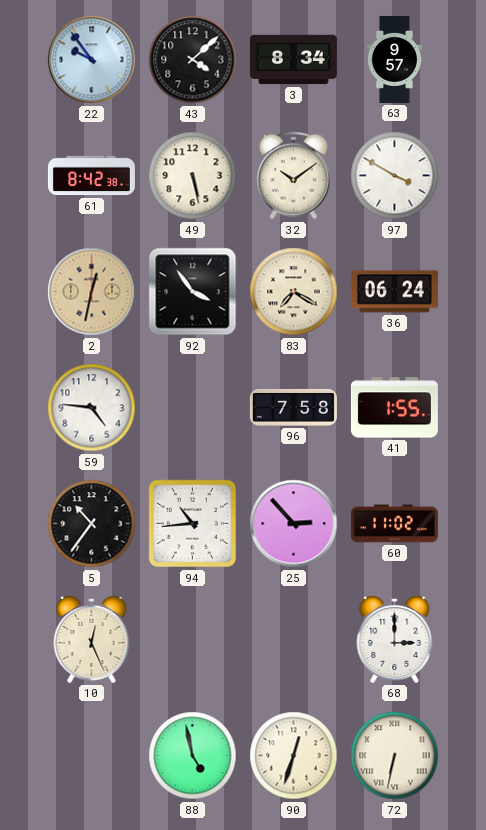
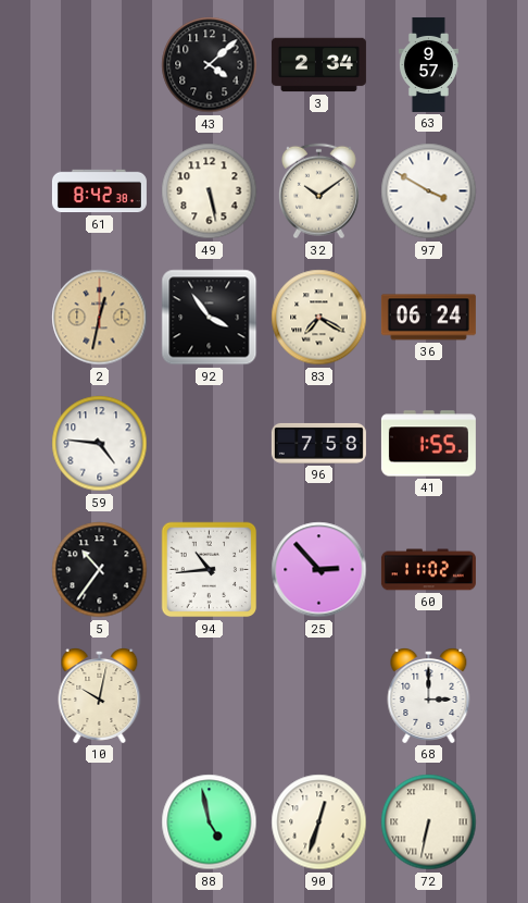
22: 9:54 -> none
3: 8:34 -> 2:34
10: 12:26 -> 10:02
